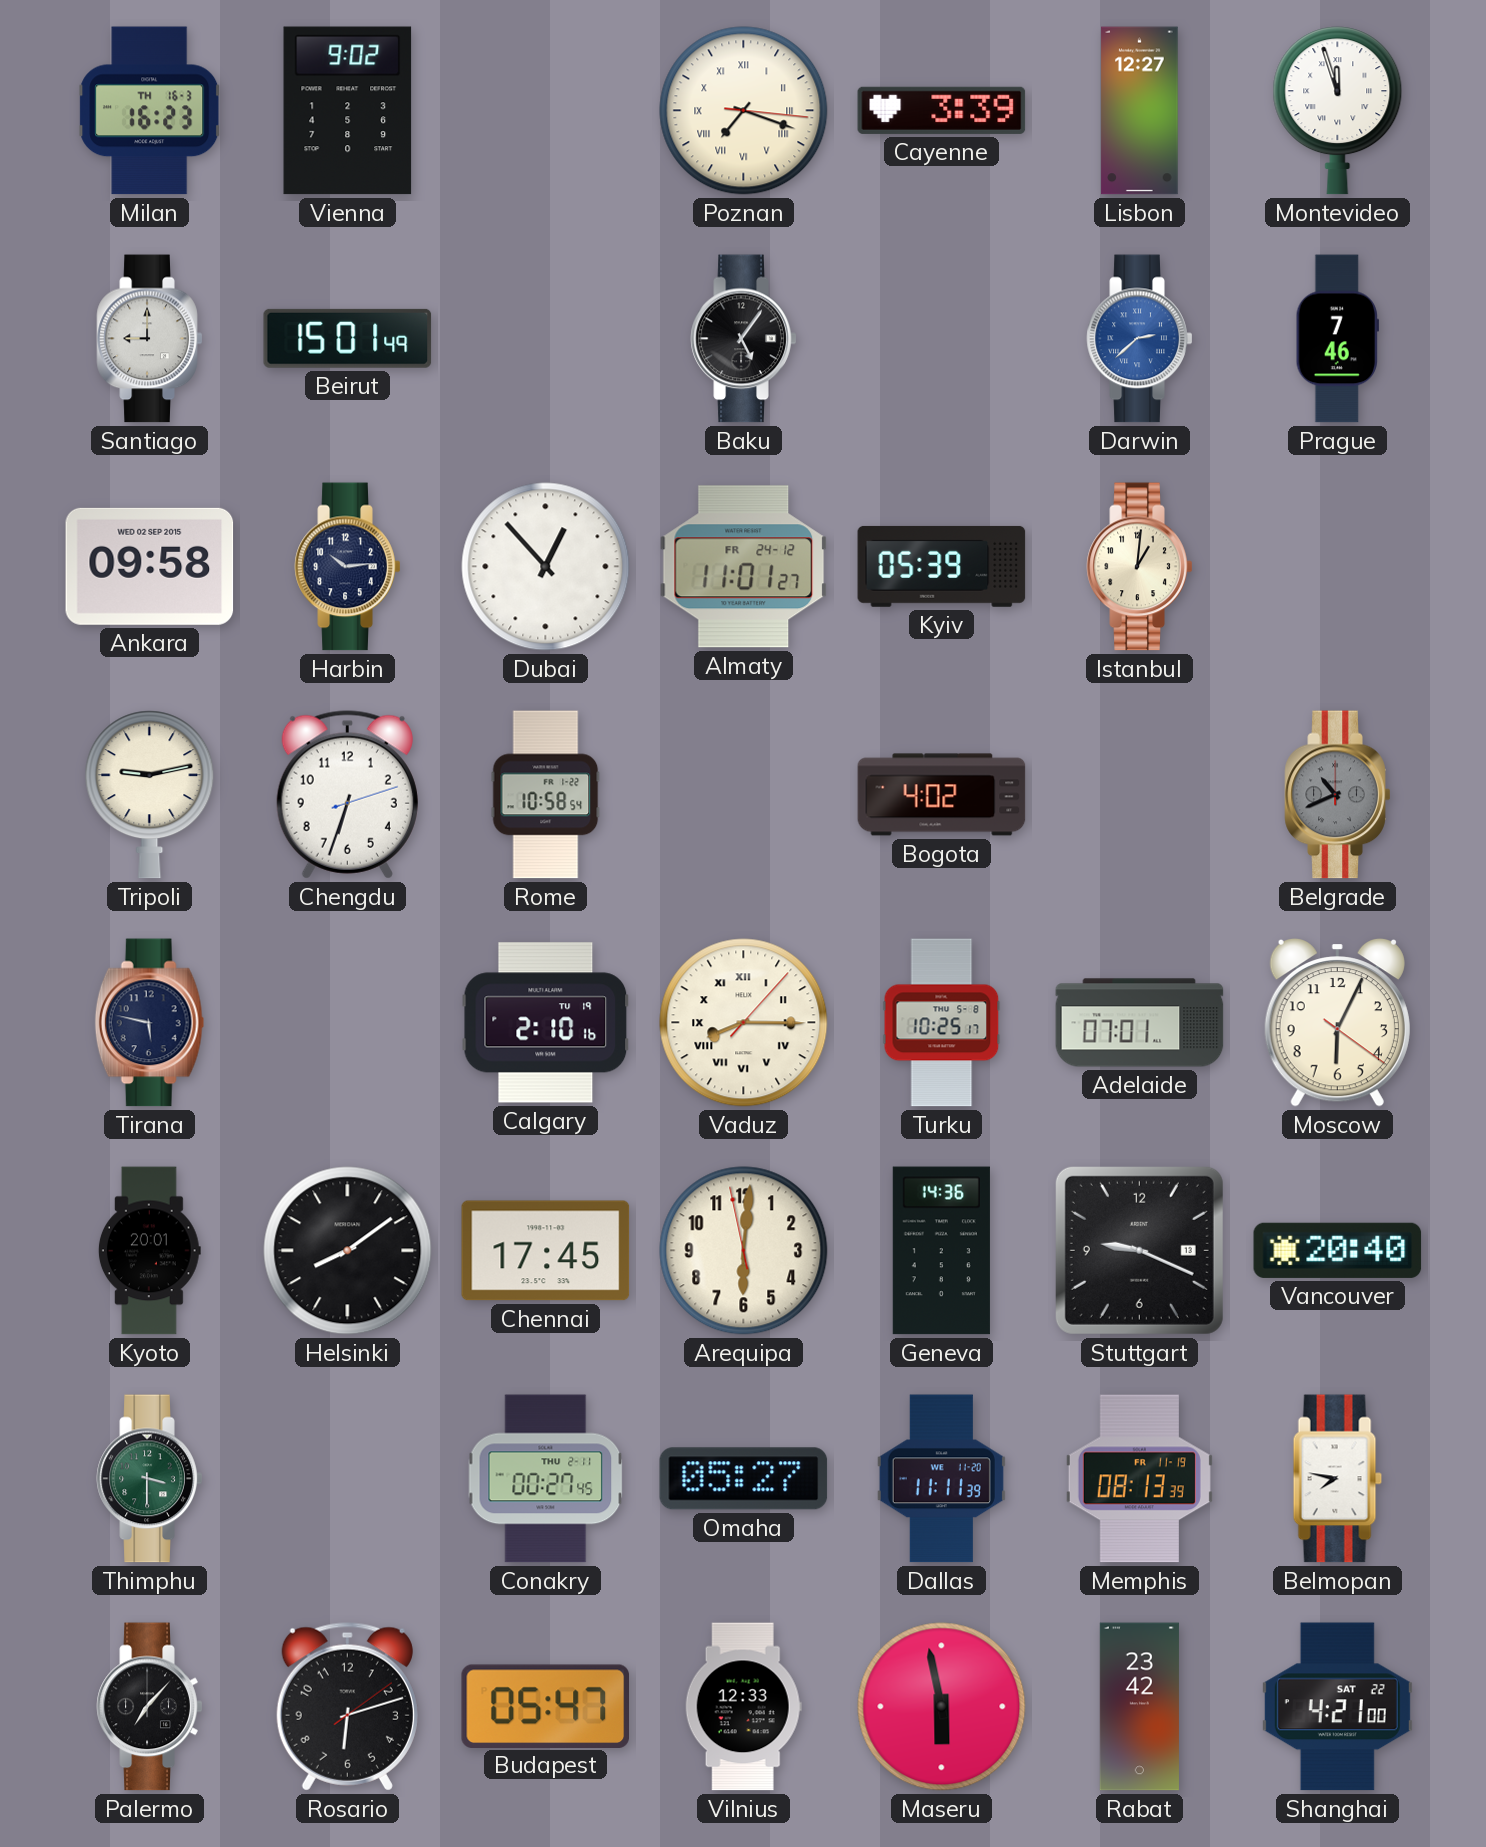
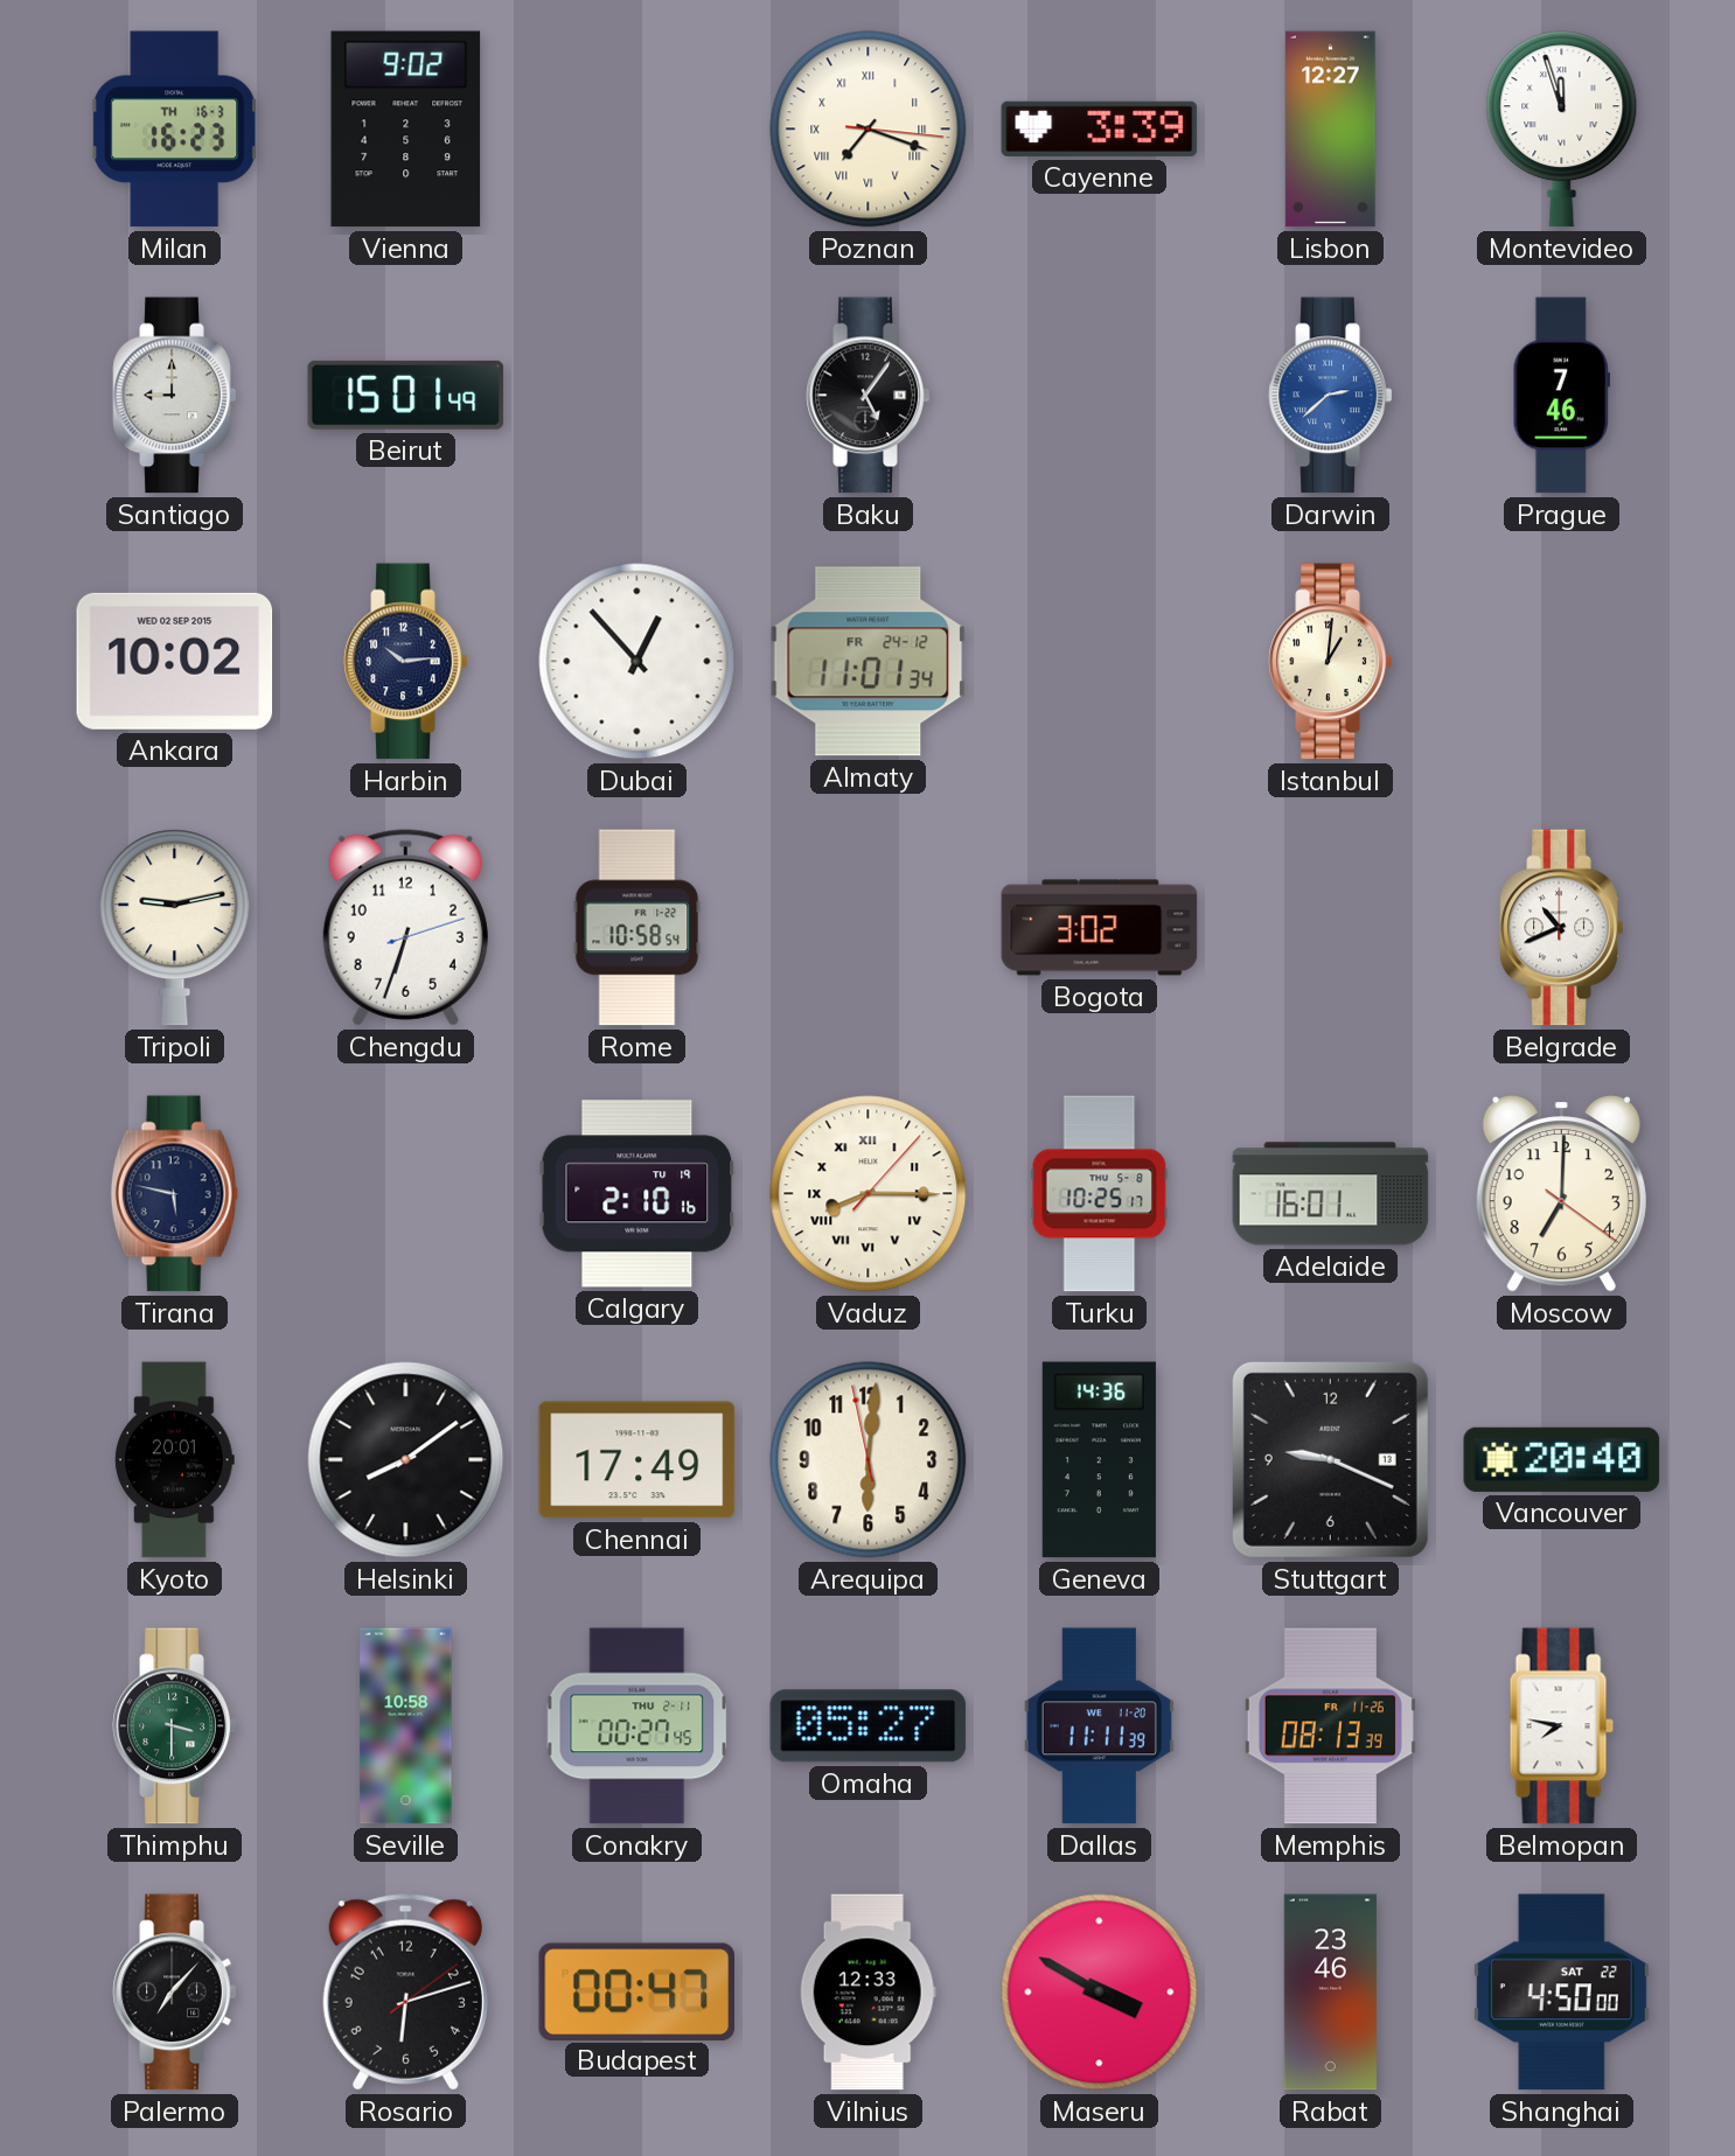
Ankara: 09:58 -> 10:02
Almaty: 11:01:27 -> 11:01:34
Kyiv: 05:39 -> none
Bogota: 4:02 -> 3:02
Belgrade dial: grey -> white
Adelaide: 07:01 -> 16:01
Moscow: 6:04 -> 7:00
Chennai: 17:45 -> 17:49
Seville: none -> 10:58
Memphis date: FR 11-19 -> FR 11-26
Budapest: 05:47 -> 00:47
Maseru: 5:58 -> 3:50
Rabat: 23:42 -> 23:46
Shanghai: 4:21 -> 4:50
